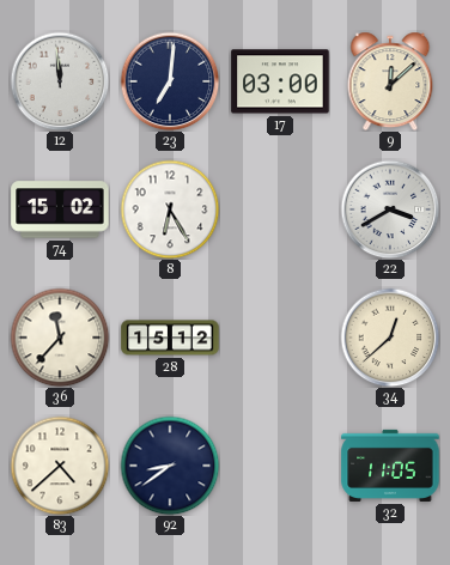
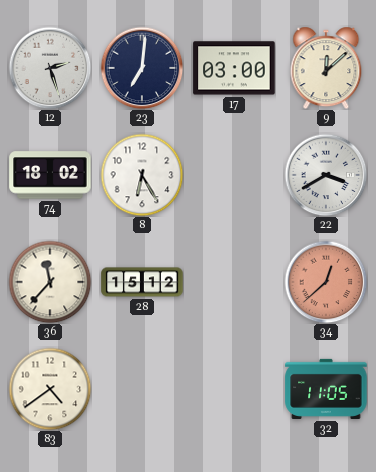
12: 11:59 -> 2:27
74: 15:02 -> 18:02
34 dial: cream -> salmon
83: 4:38 -> 4:39
92: 8:39 -> none
